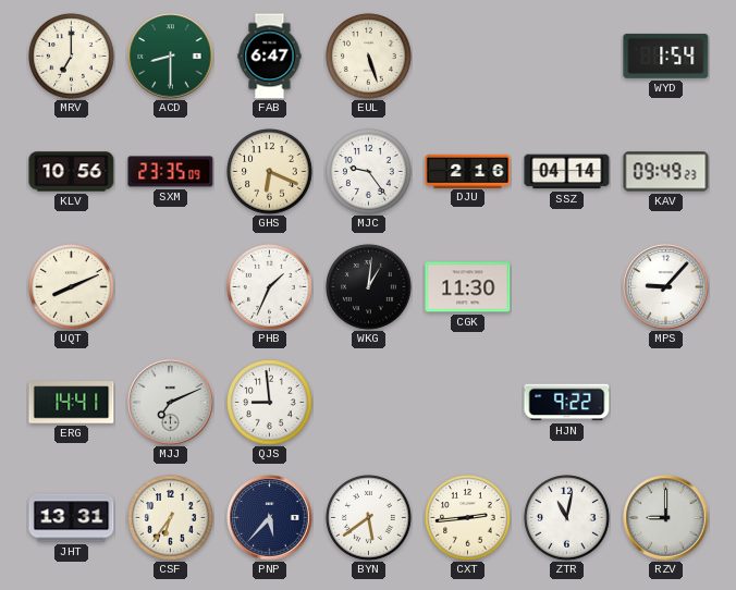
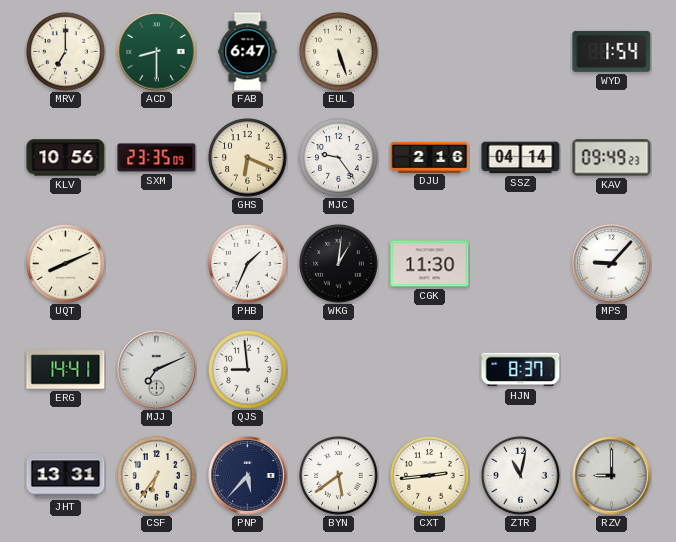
HJN: 9:22 -> 8:37
